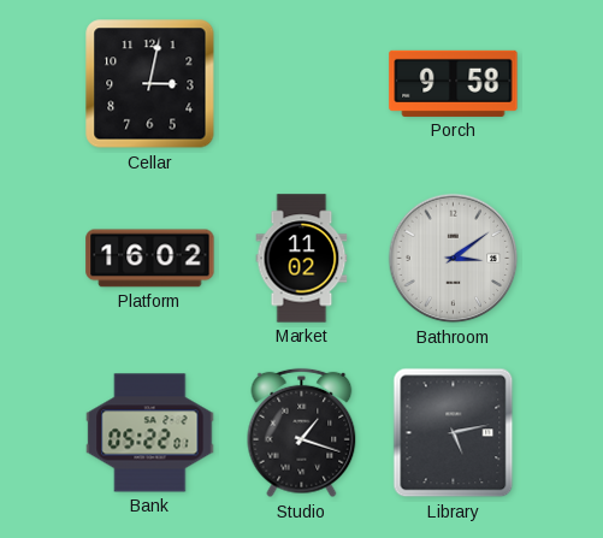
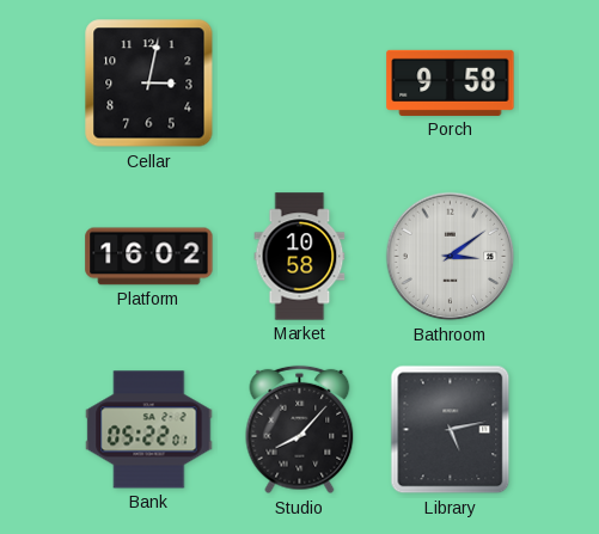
Market: 11:02 -> 10:58
Studio: 1:18 -> 8:07
